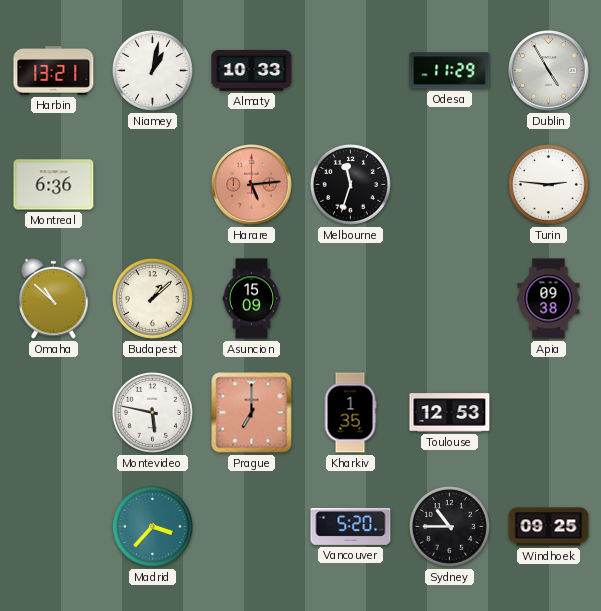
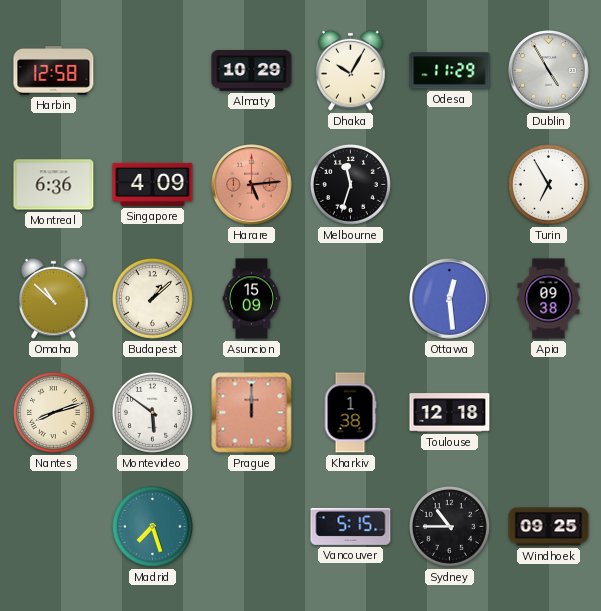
Harbin: 13:21 -> 12:58
Niamey: 1:02 -> none
Almaty: 10:33 -> 10:29
Dhaka: none -> 10:05
Singapore: none -> 4:09
Turin: 2:46 -> 6:55
Ottawa: none -> 12:29
Nantes: none -> 8:12
Montevideo: 5:47 -> 5:51
Prague: 7:00 -> 12:00
Kharkiv: 1:35 -> 1:38
Toulouse: 12:53 -> 12:18
Madrid: 3:37 -> 7:27
Vancouver: 5:20 -> 5:15
